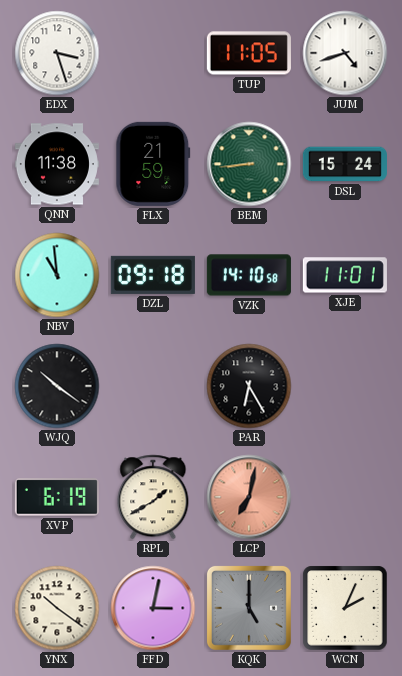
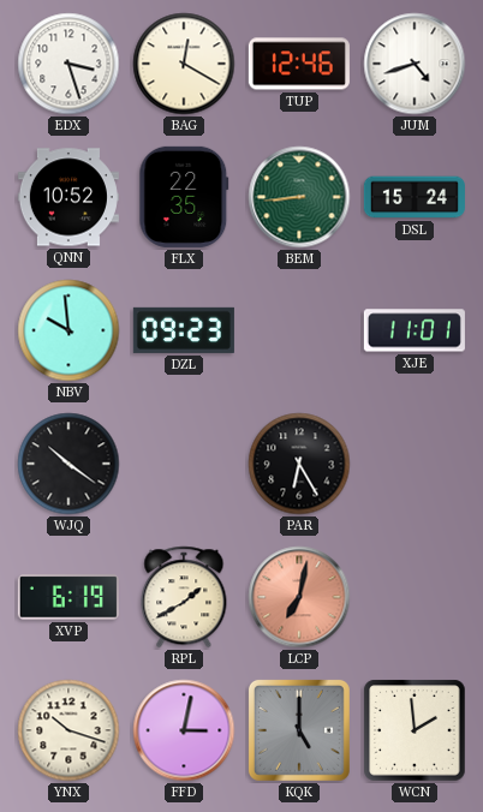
BAG: none -> 12:20
TUP: 11:05 -> 12:46
QNN: 11:38 -> 10:52
FLX: 21:59 -> 22:35
NBV: 10:59 -> 9:59
DZL: 09:18 -> 09:23
VZK: 14:10 -> none
YNX: 10:21 -> 10:18
WCN: 2:04 -> 1:59
